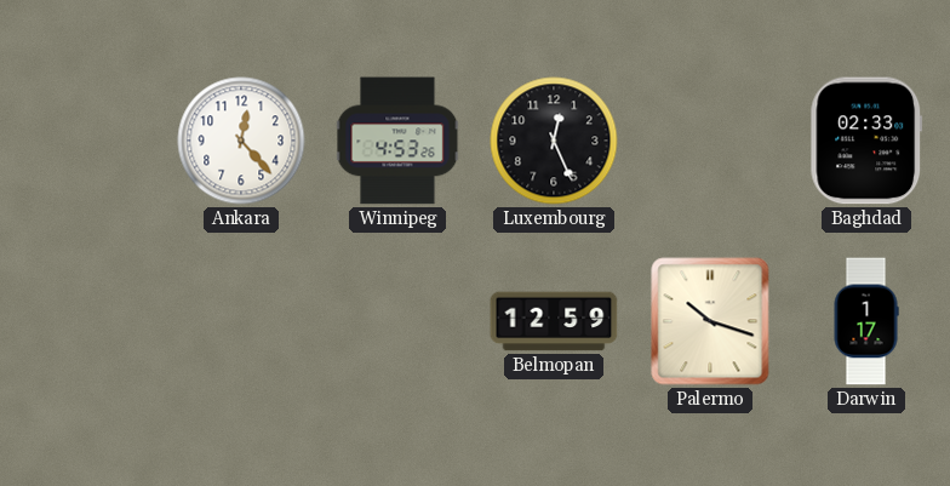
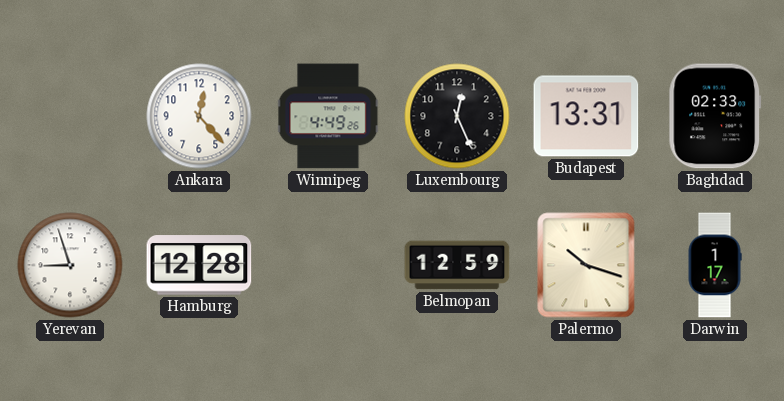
Winnipeg: 4:53 -> 4:49
Budapest: none -> 13:31
Yerevan: none -> 8:57
Hamburg: none -> 12:28
